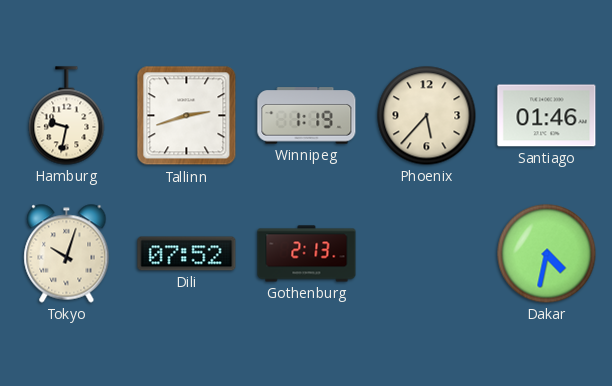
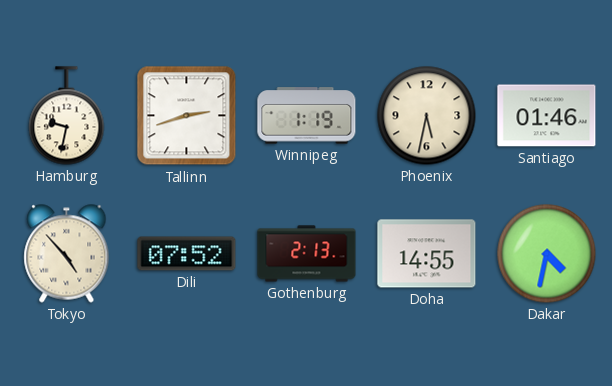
Phoenix: 5:37 -> 5:32
Tokyo: 10:03 -> 4:53
Doha: none -> 14:55
